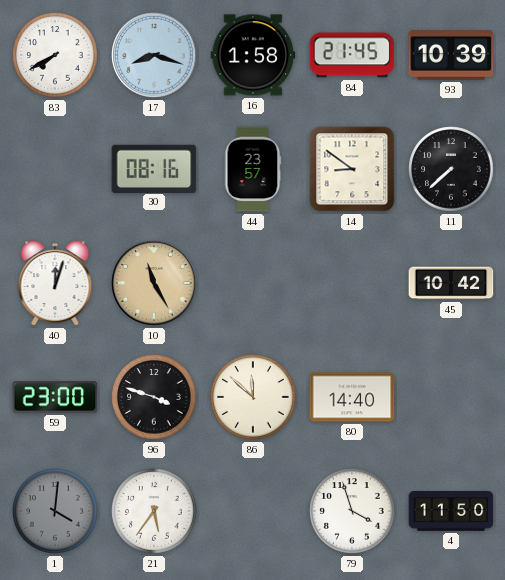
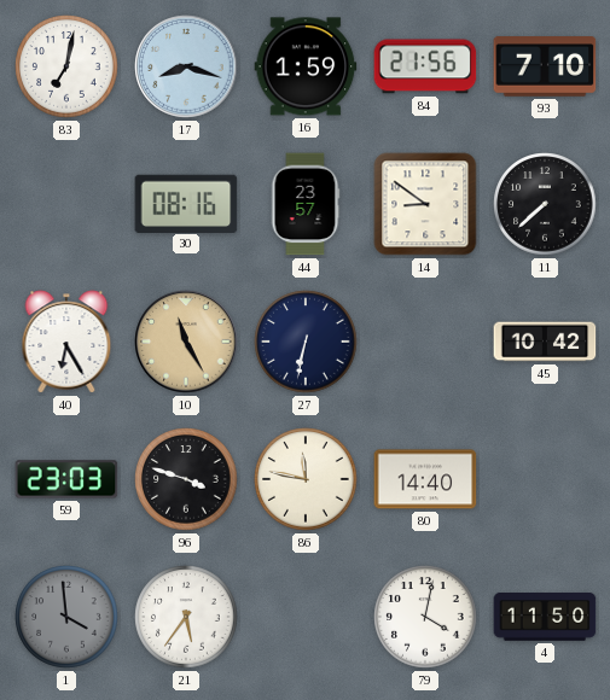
83: 7:40 -> 7:02
16: 1:58 -> 1:59
84: 21:45 -> 21:56
93: 10:39 -> 7:10
40: 12:03 -> 6:25
27: none -> 6:32
59: 23:00 -> 23:03
86: 11:52 -> 11:47
1: 4:01 -> 3:59
79: 3:57 -> 4:02
